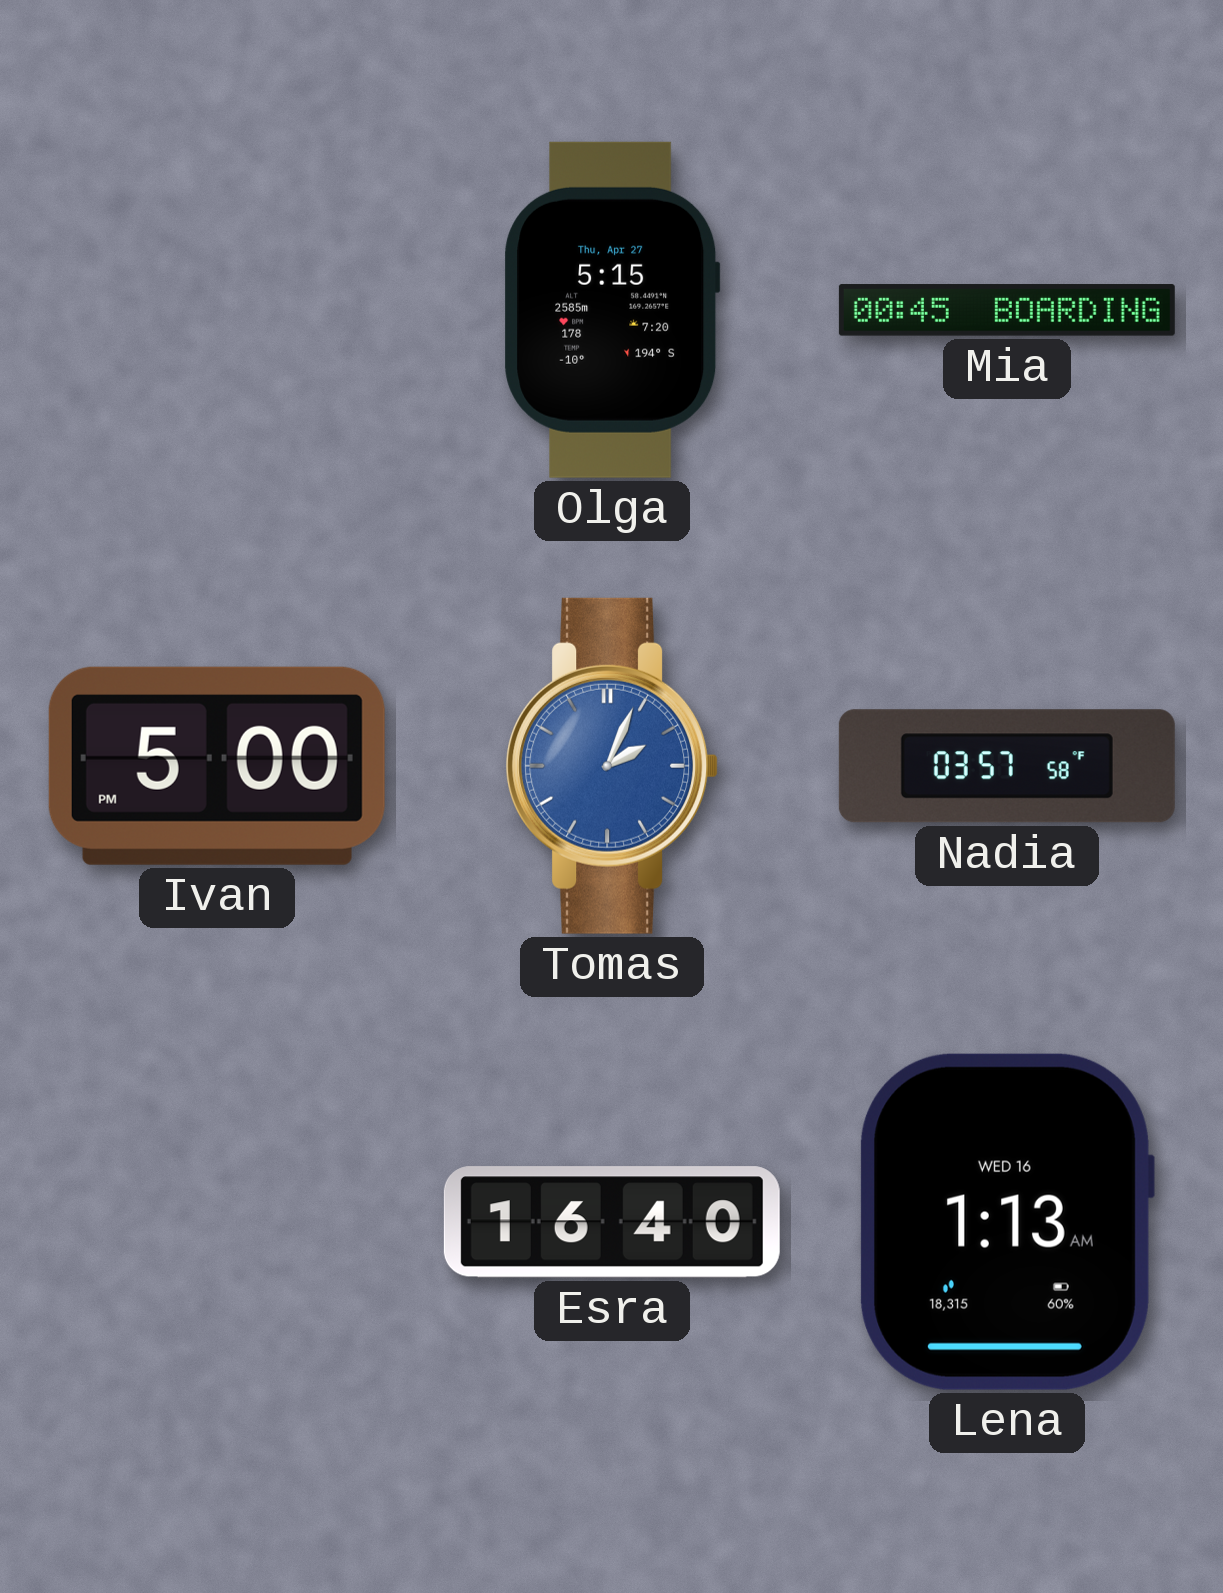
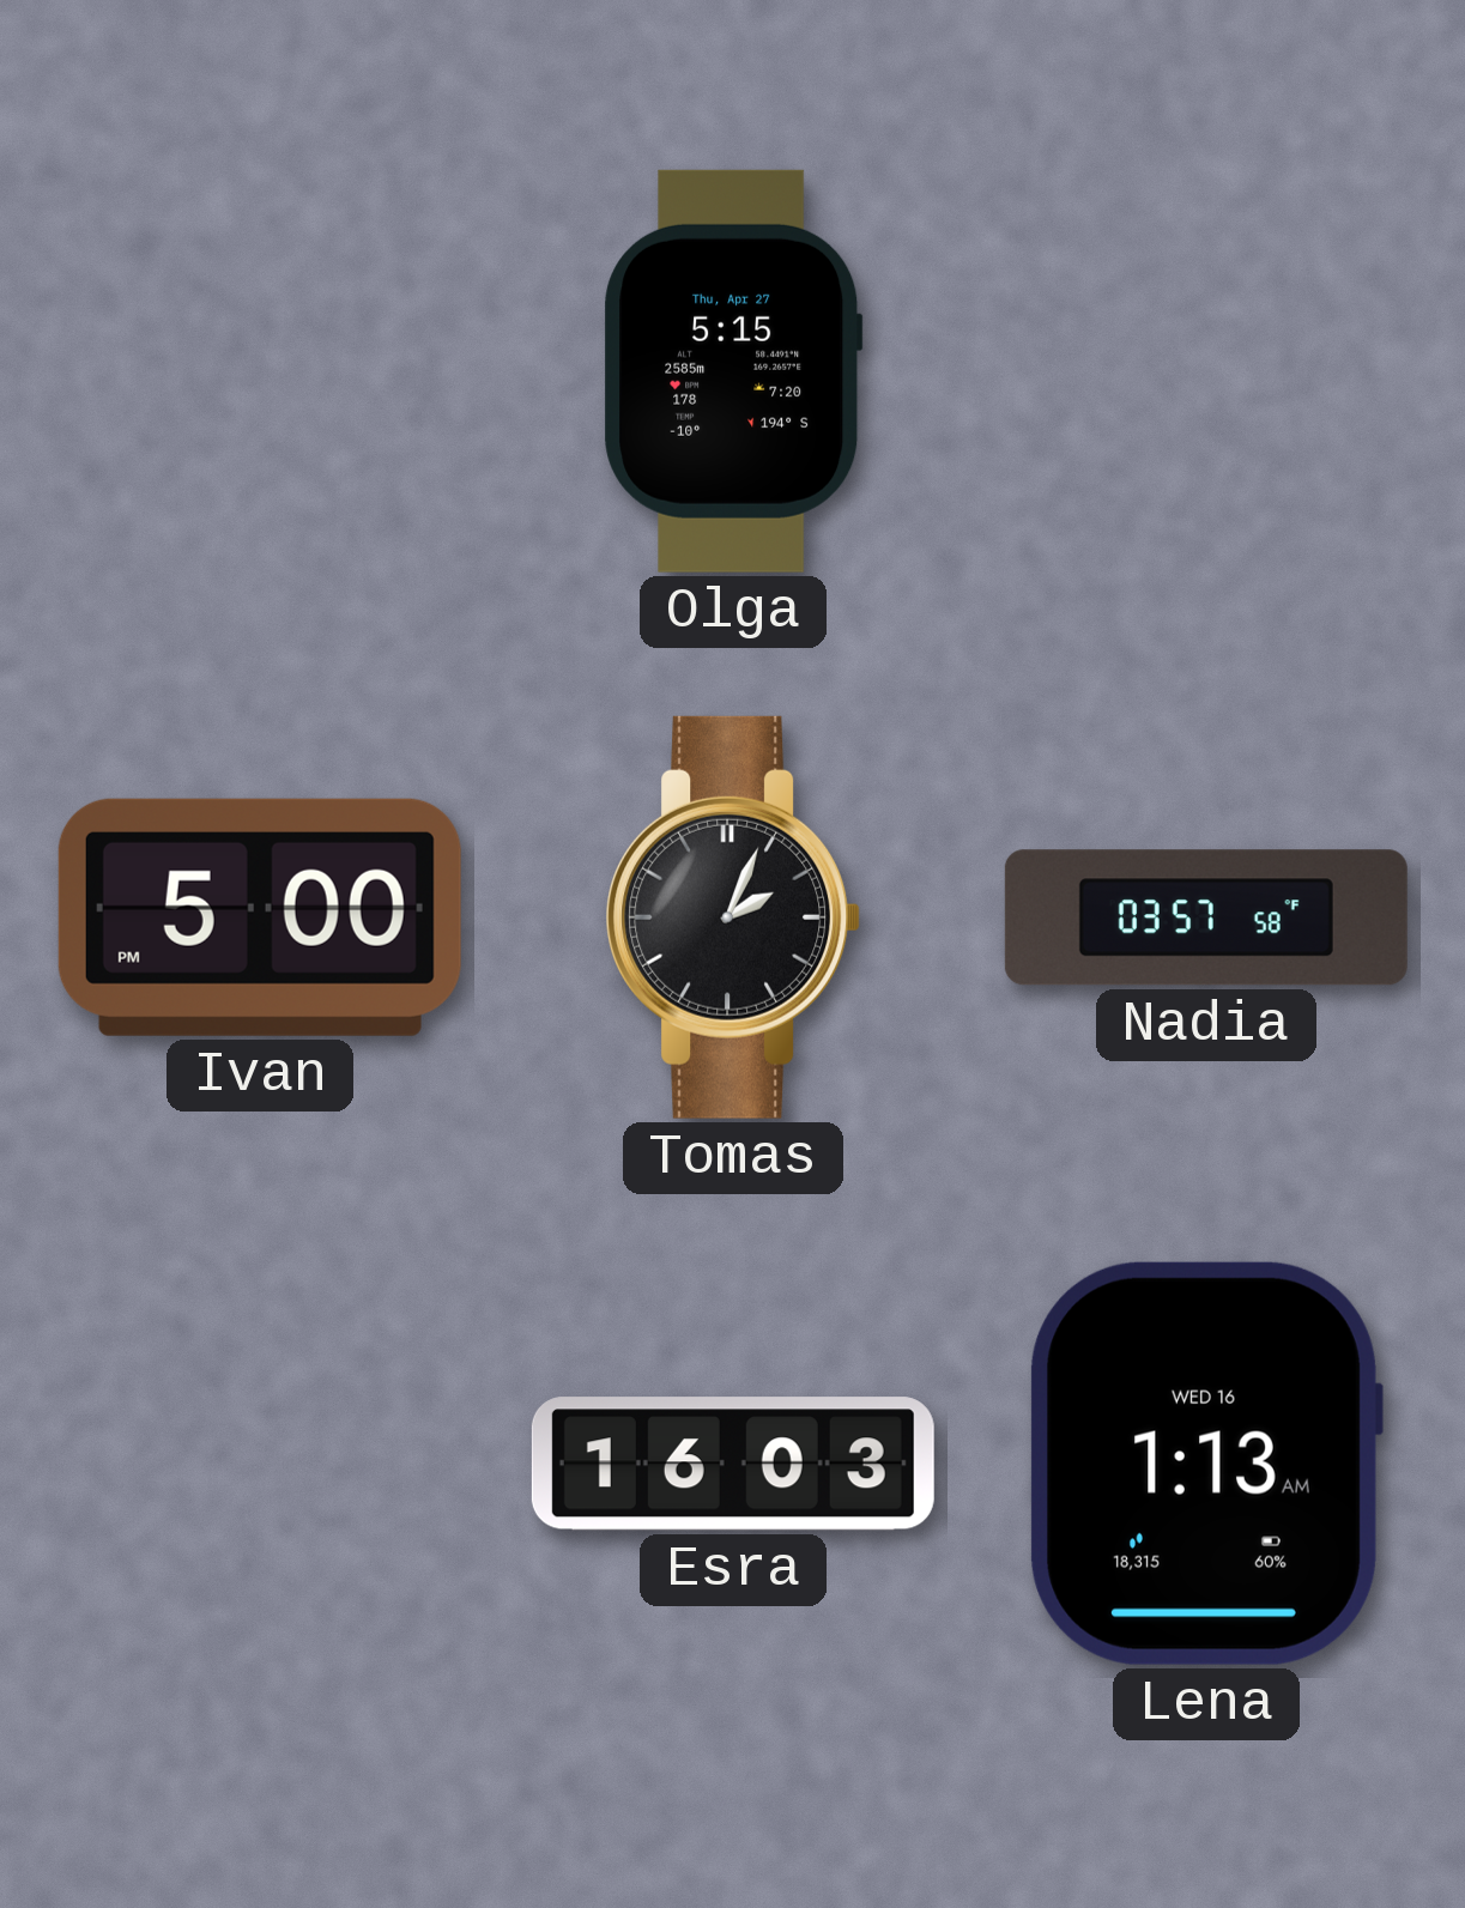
Mia: 00:45 -> none
Tomas dial: blue -> black
Esra: 16:40 -> 16:03
